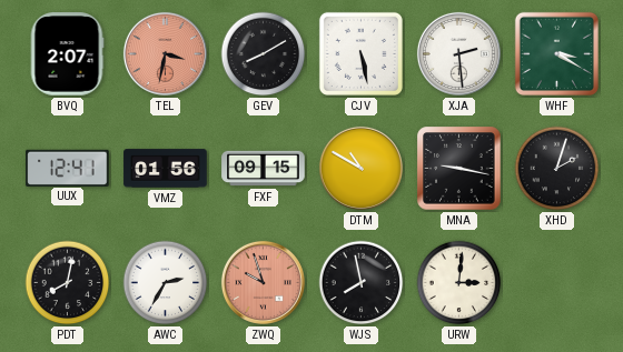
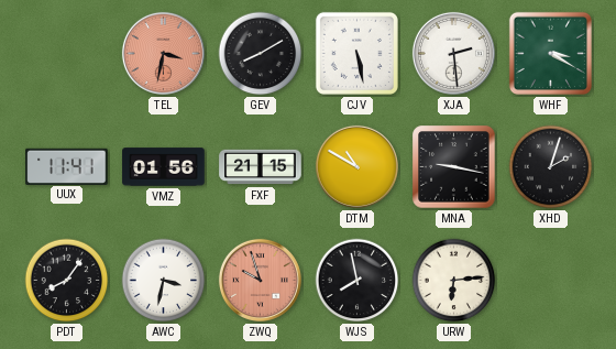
BVQ: 2:07 -> none
UUX: 12:41 -> 11:41
FXF: 09:15 -> 21:15
PDT: 8:02 -> 8:06
AWC: 2:35 -> 3:32
URW: 3:01 -> 6:14
